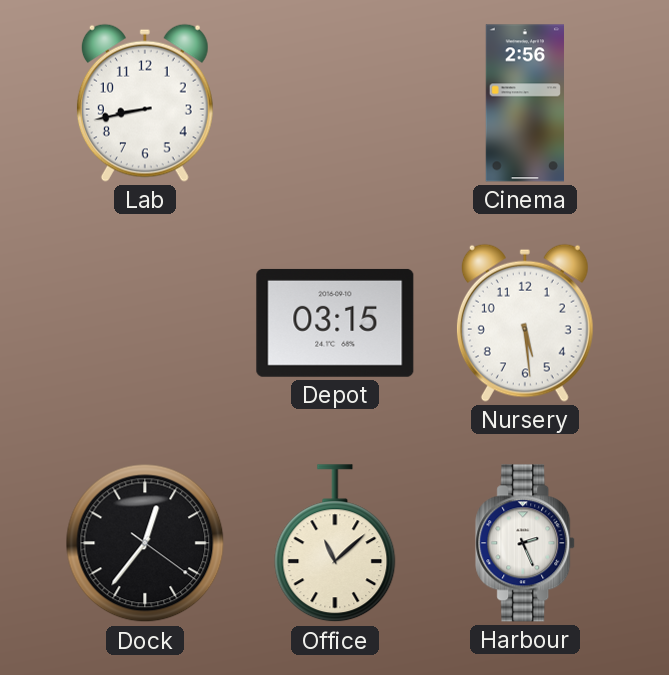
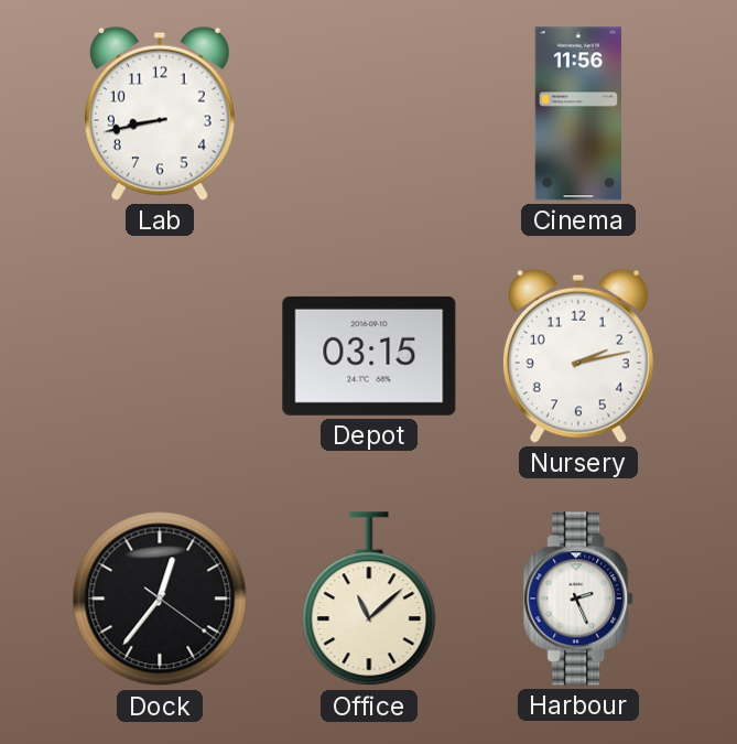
Cinema: 2:56 -> 11:56
Nursery: 5:29 -> 2:13
